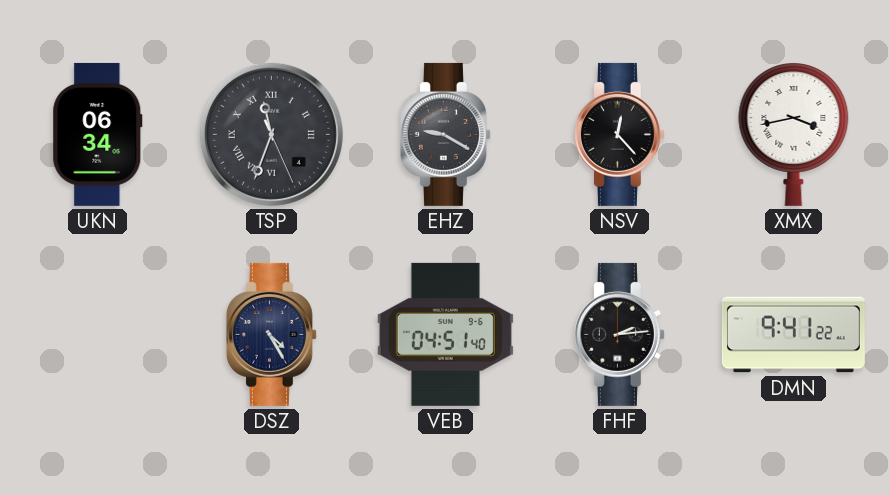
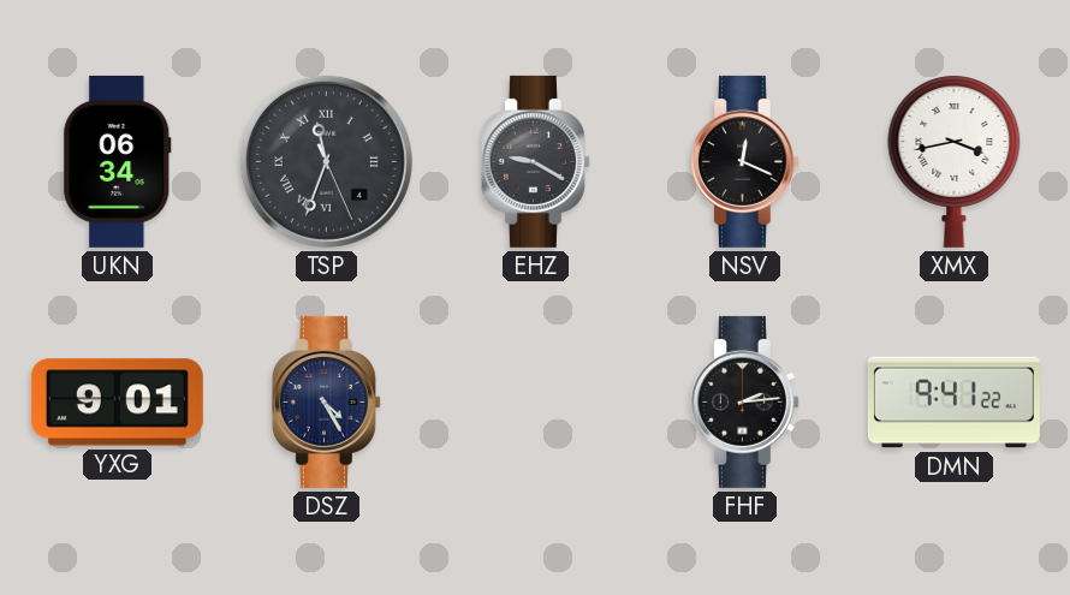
NSV: 12:23 -> 12:19
YXG: none -> 9:01
VEB: 04:51 -> none
